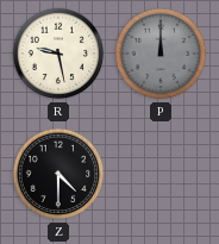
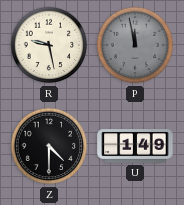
P: 12:00 -> 11:58
U: none -> 1:49
